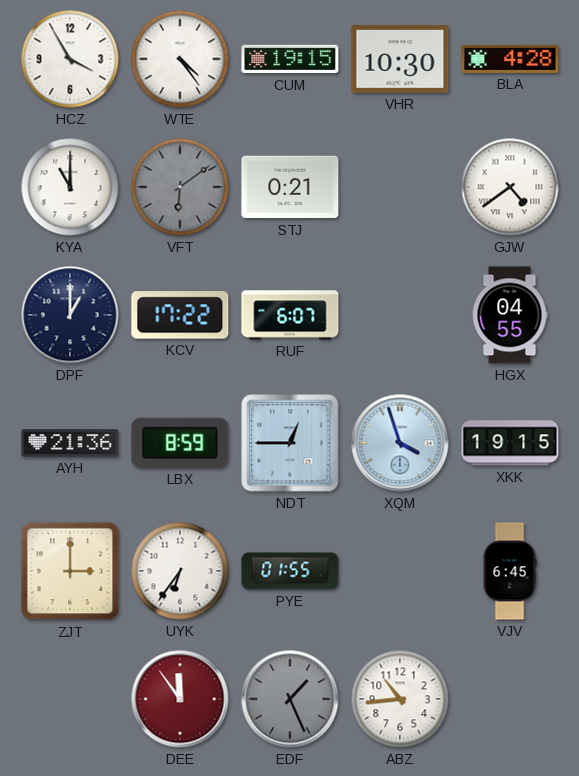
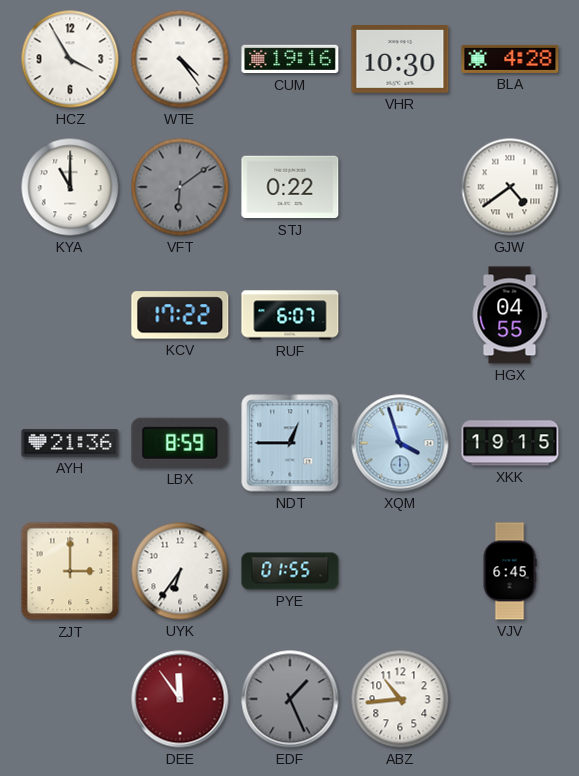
CUM: 19:15 -> 19:16
STJ: 0:21 -> 0:22
DPF: 1:00 -> none
